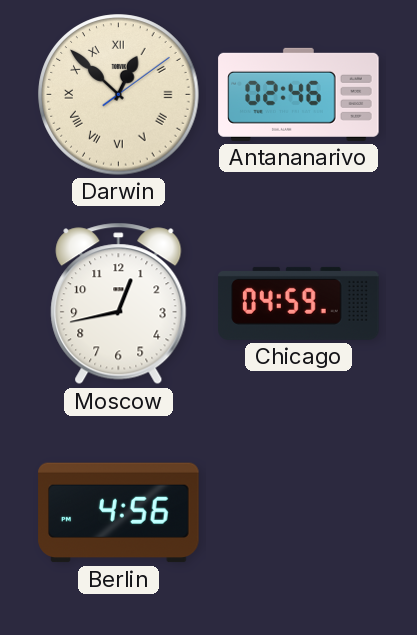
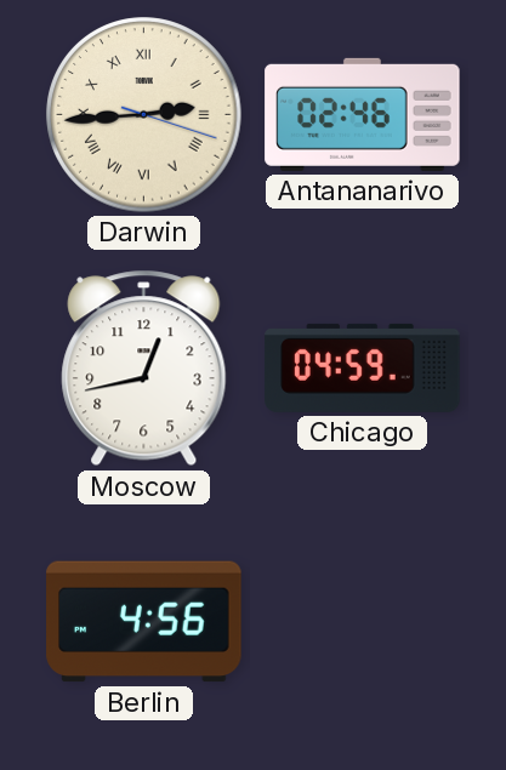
Darwin: 12:52 -> 2:44
